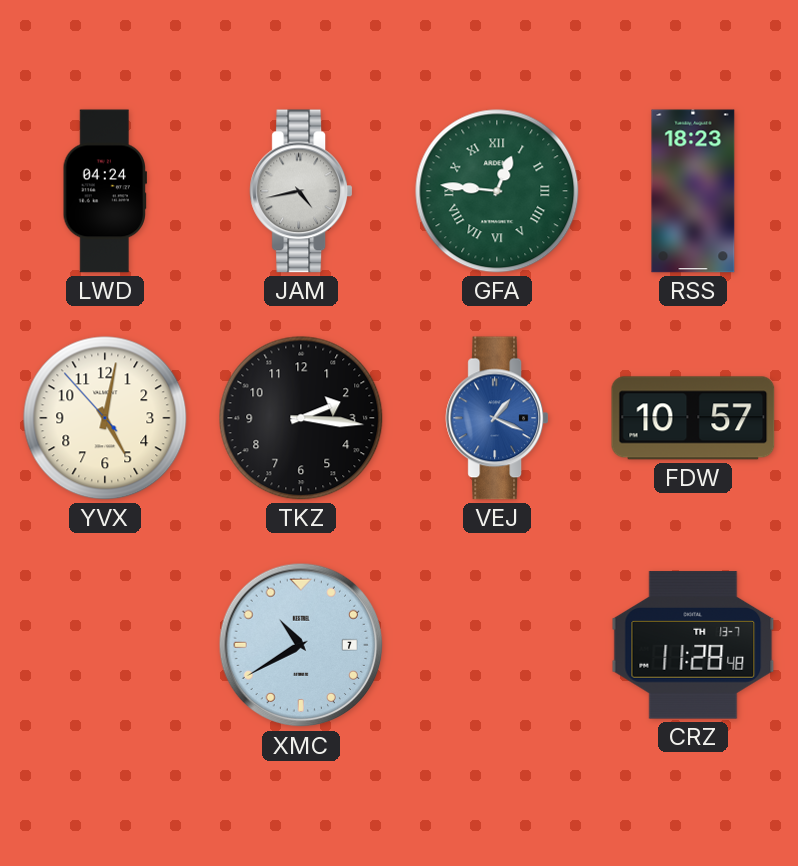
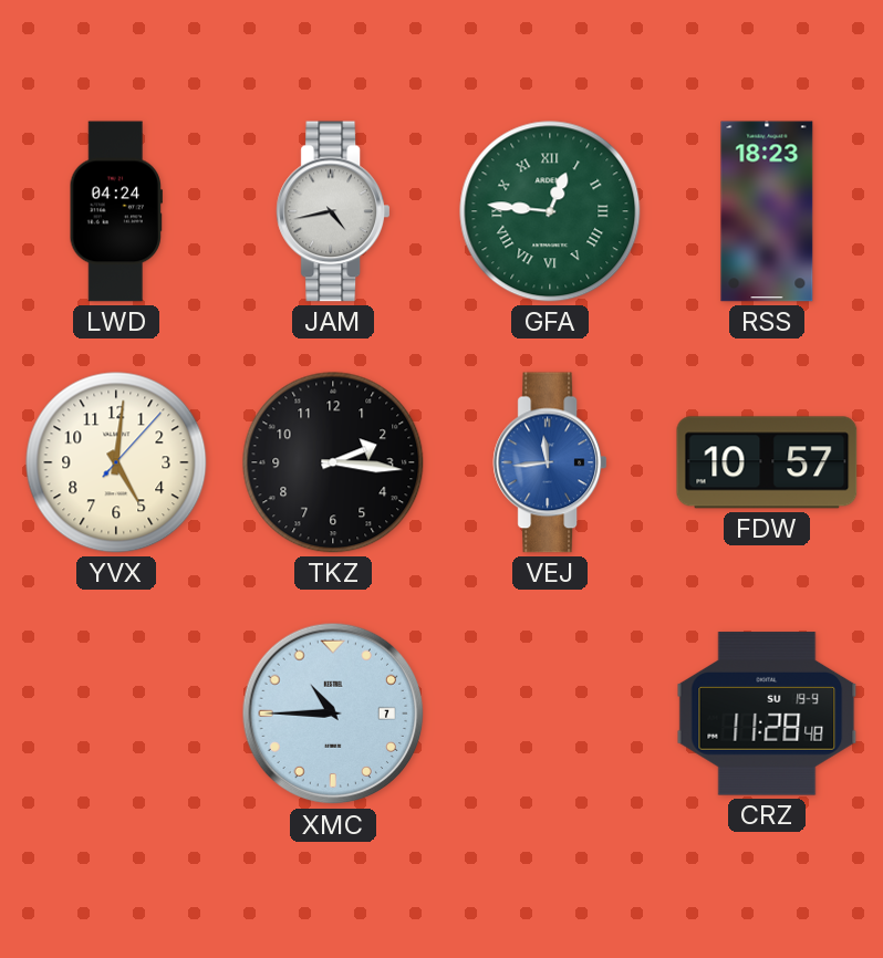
YVX: 5:01:53 -> 5:01:07
VEJ: 1:19 -> 11:44
XMC: 10:40 -> 10:45
CRZ date: TH 13-7 -> SU 19-9
